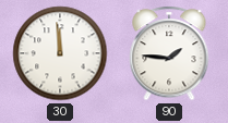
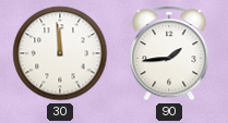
90: 1:46 -> 1:44
